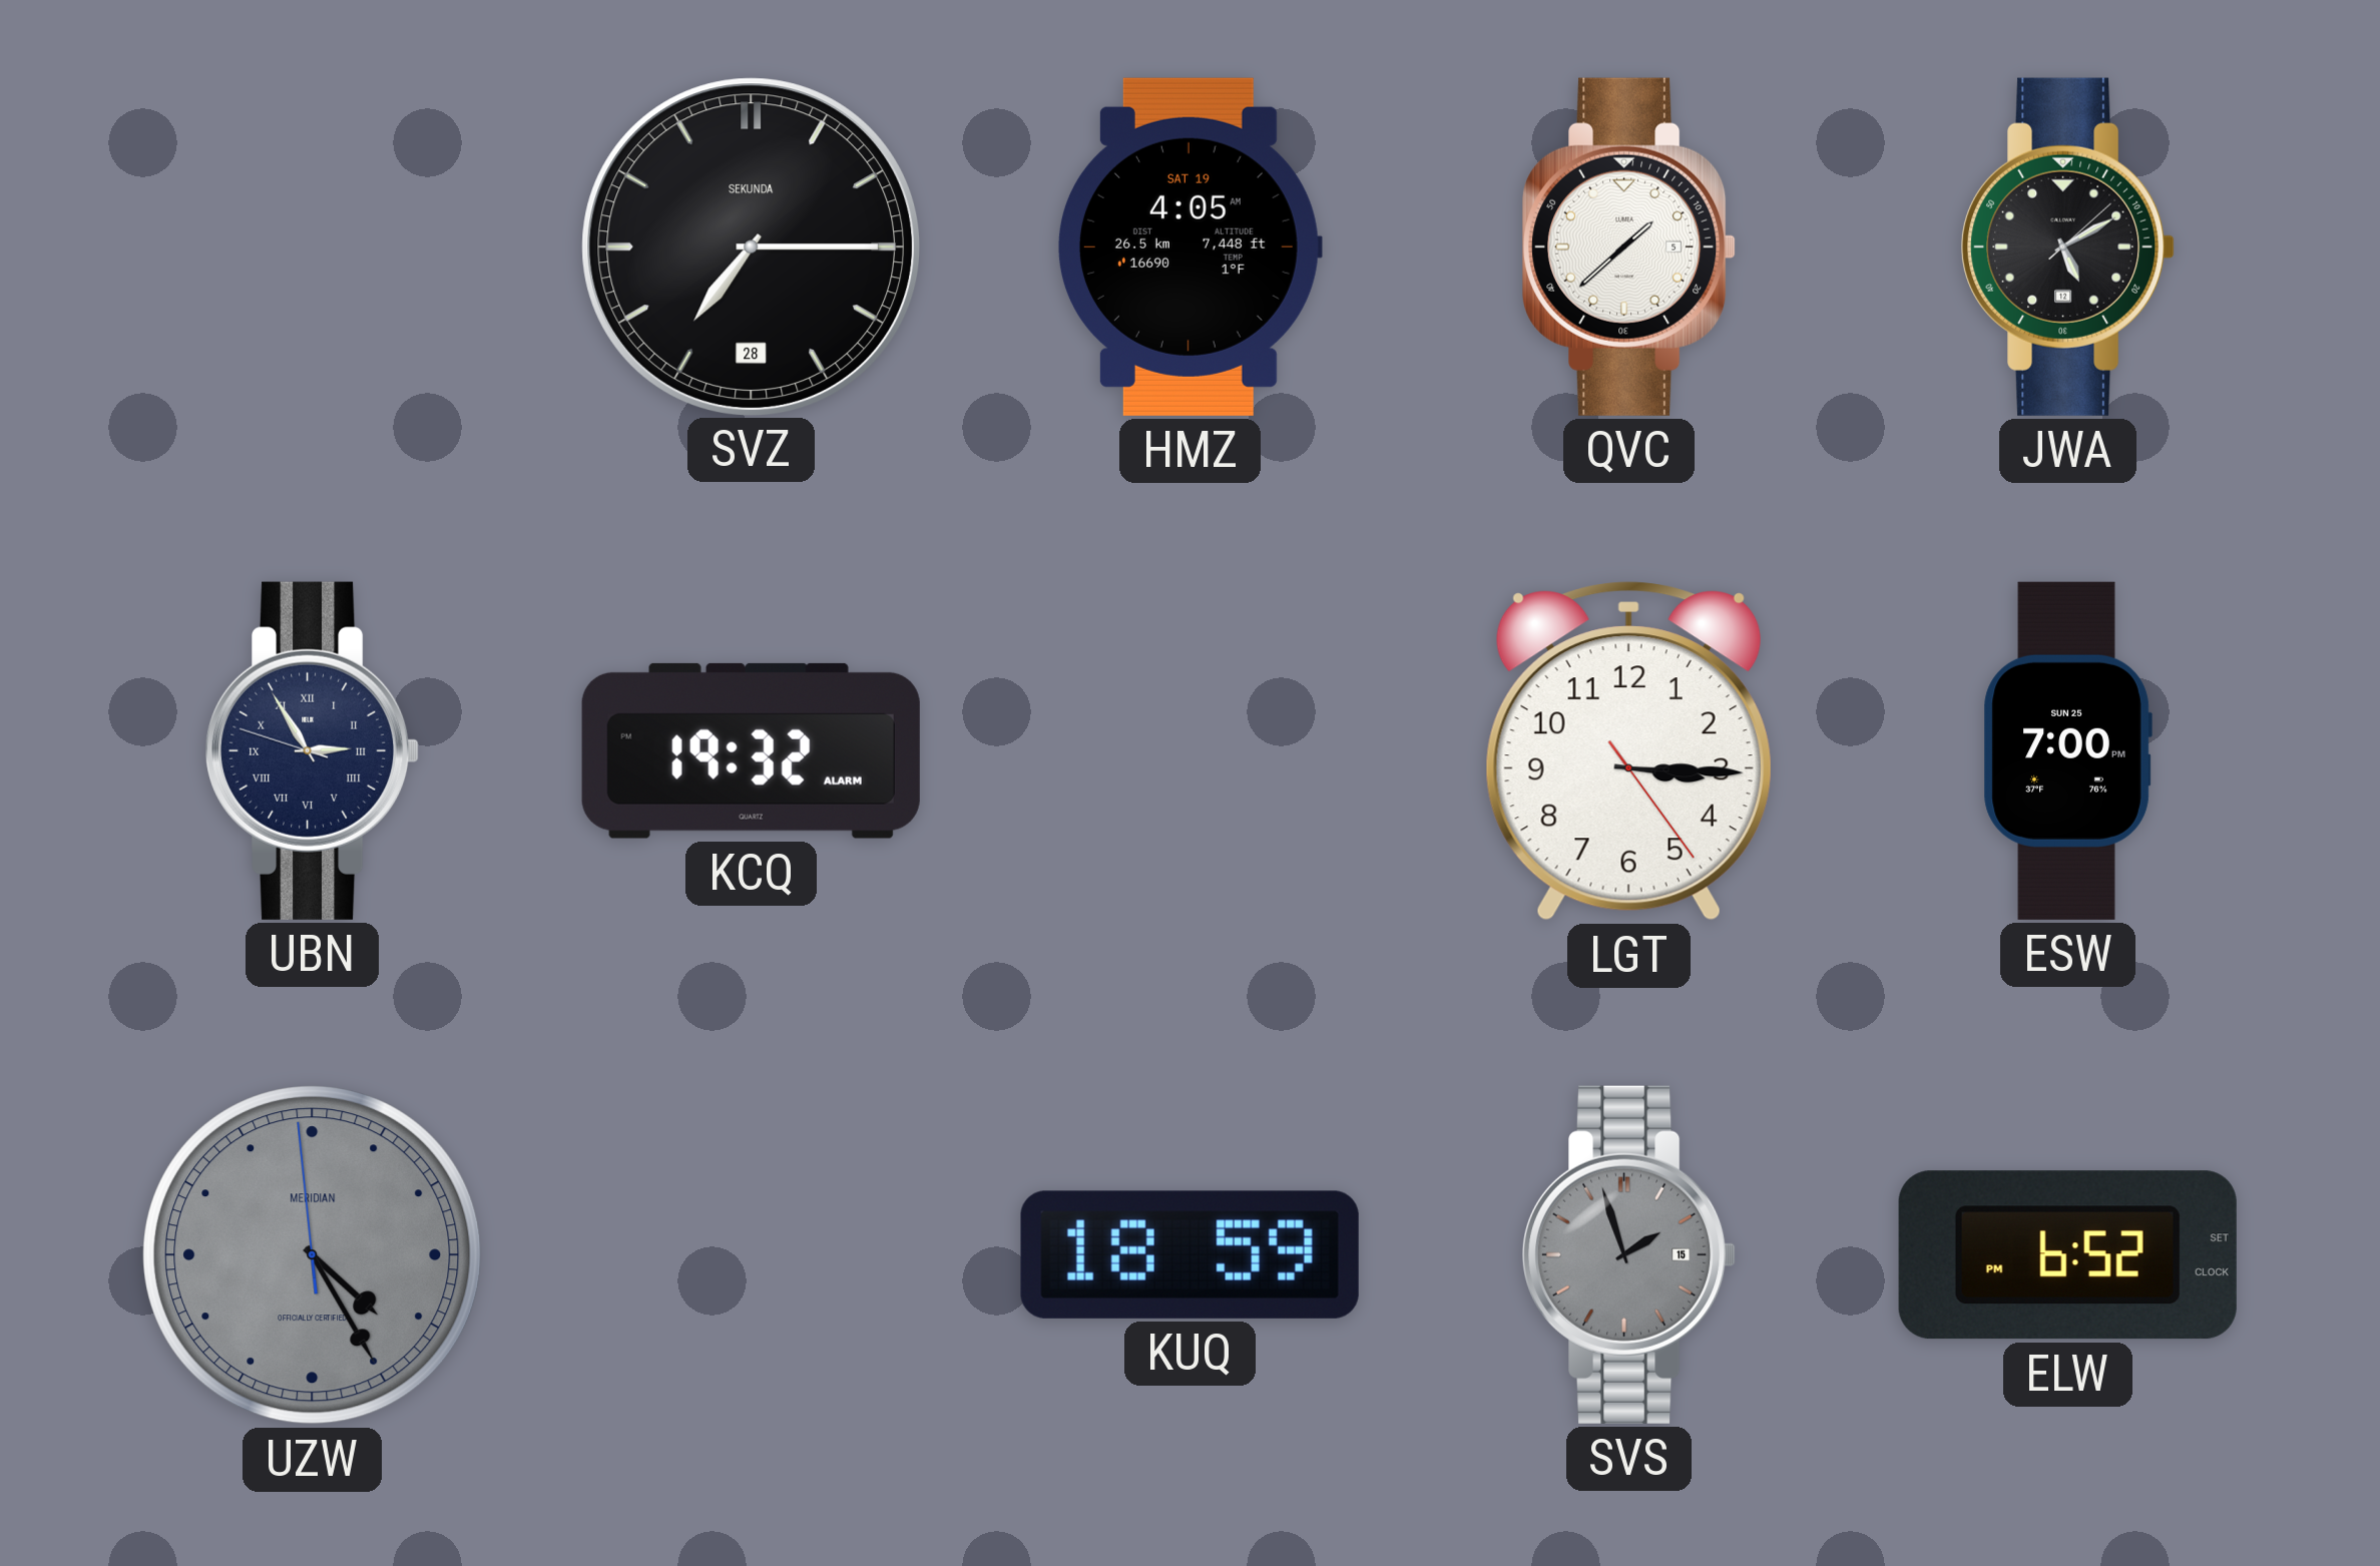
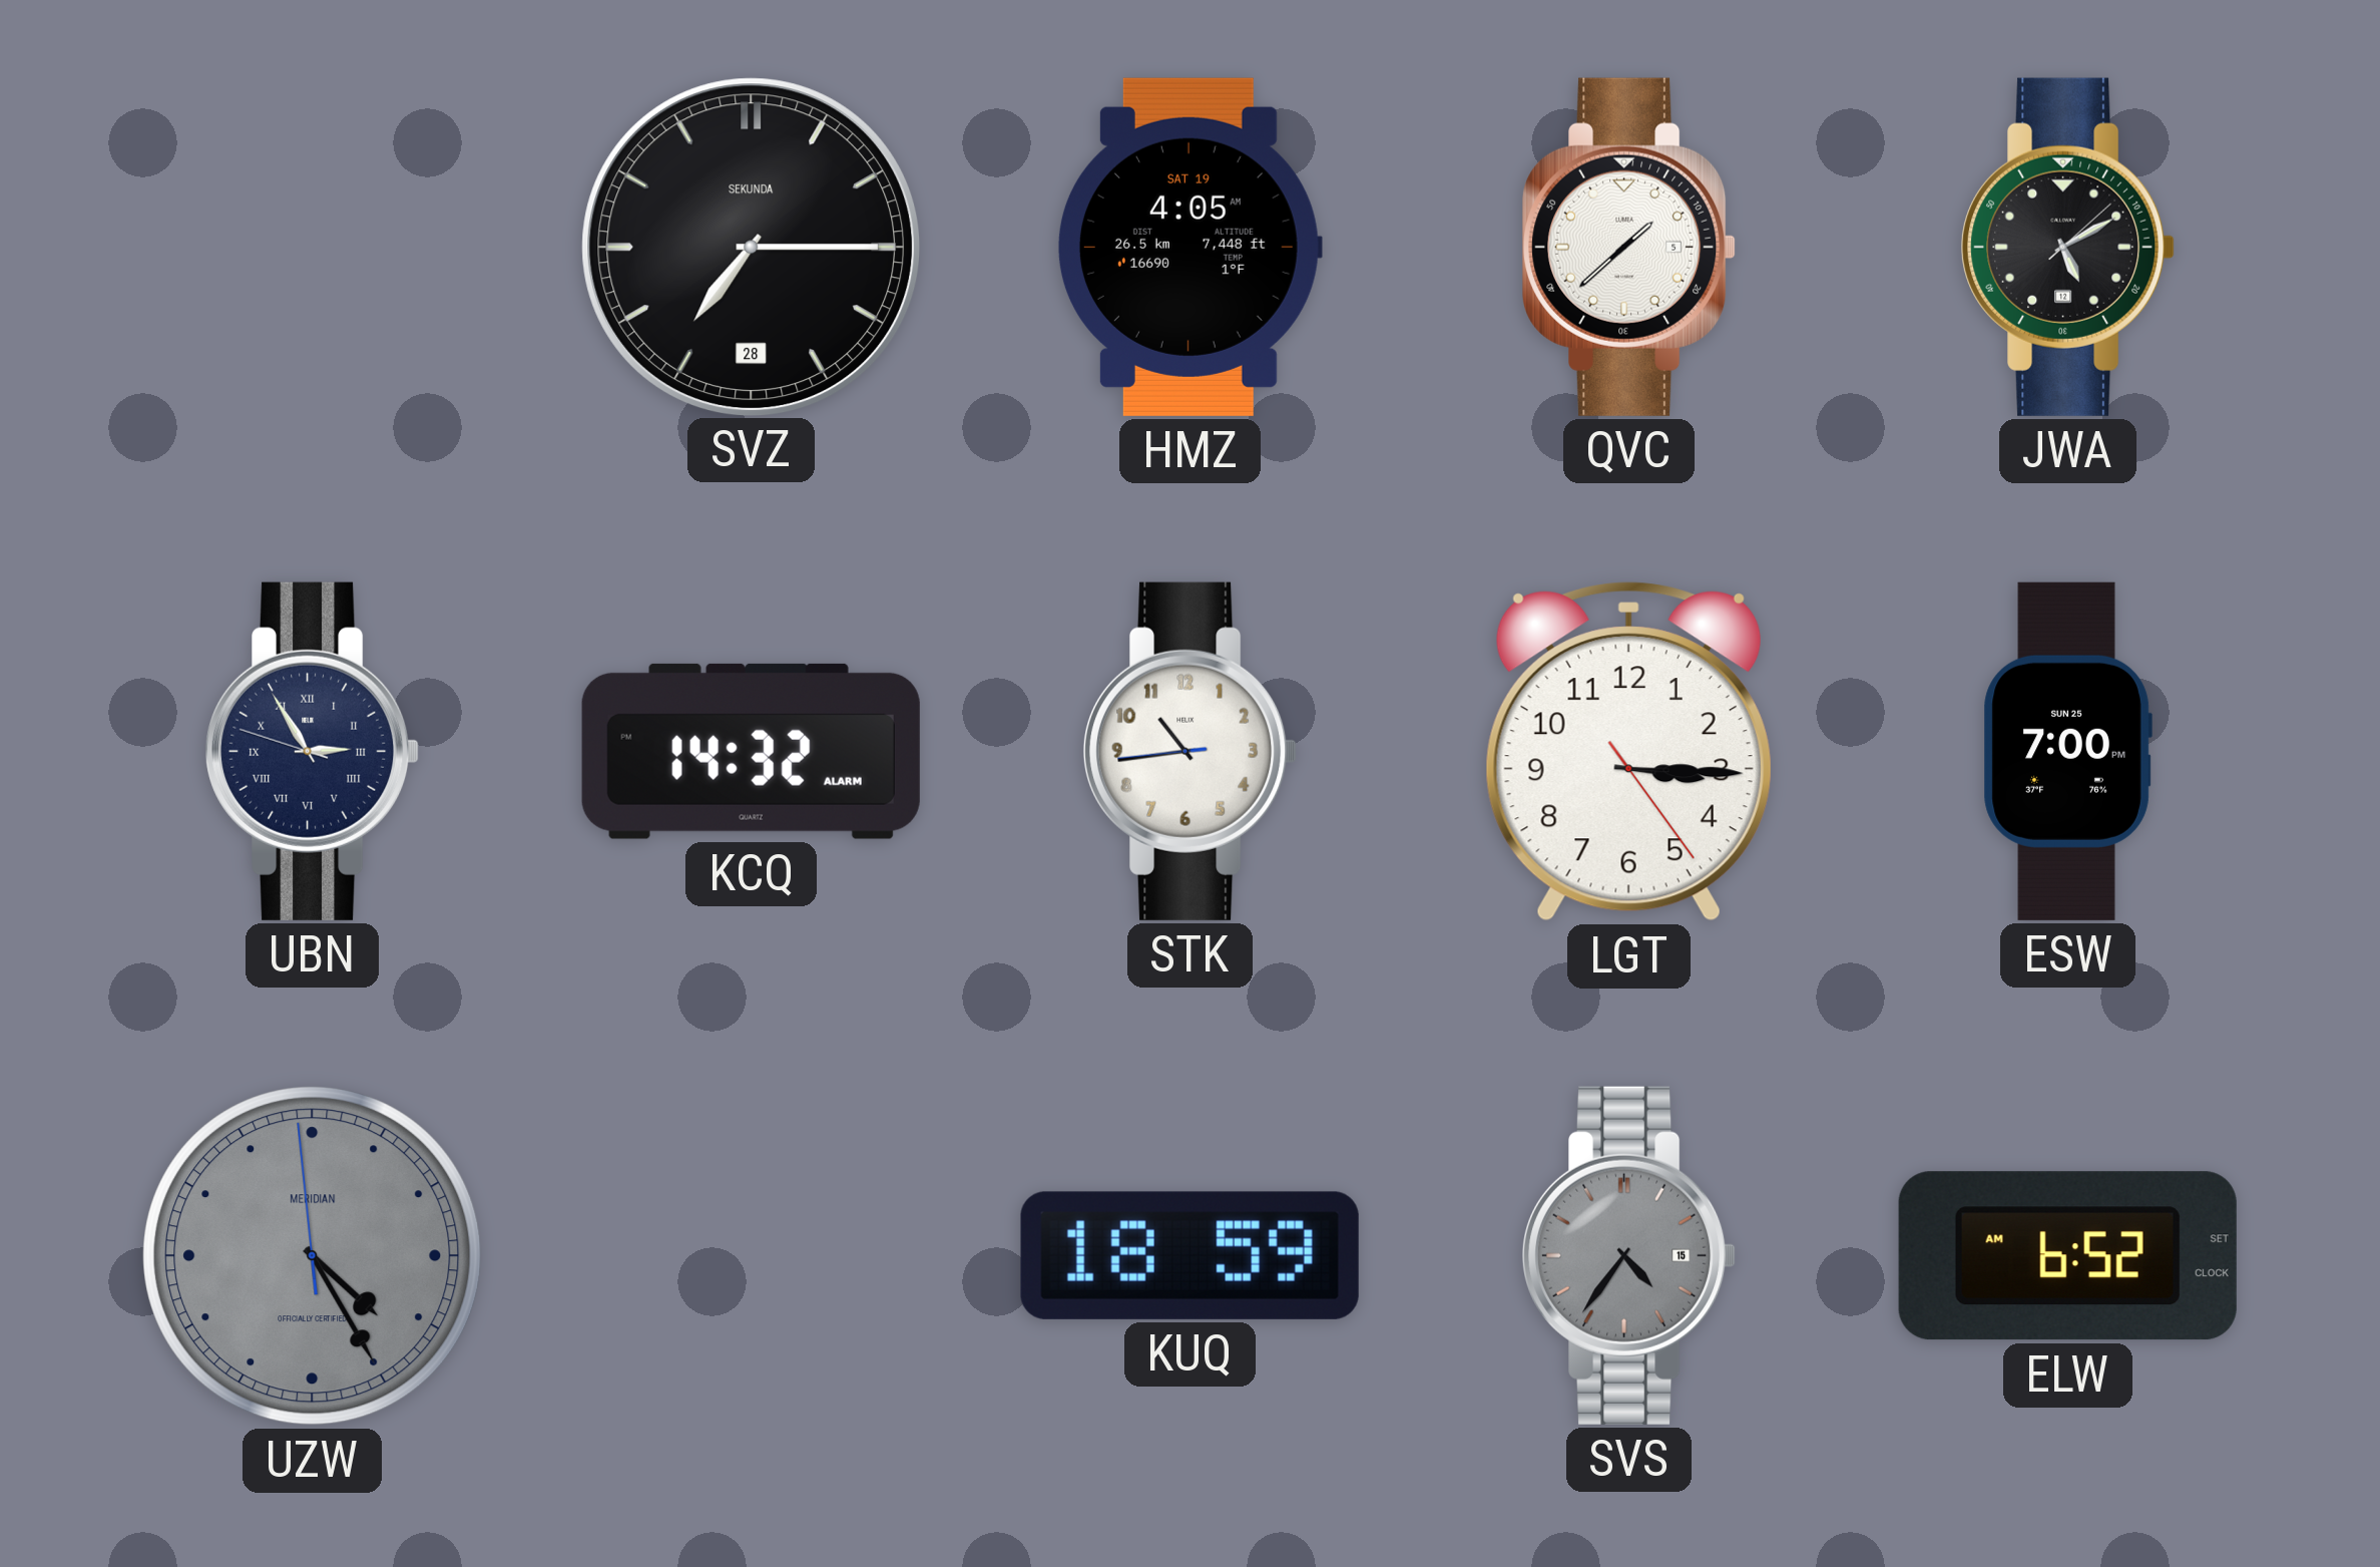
KCQ: 19:32 -> 14:32
STK: none -> 10:43
SVS: 1:57 -> 4:36
ELW: 6:52 PM -> 6:52 AM
